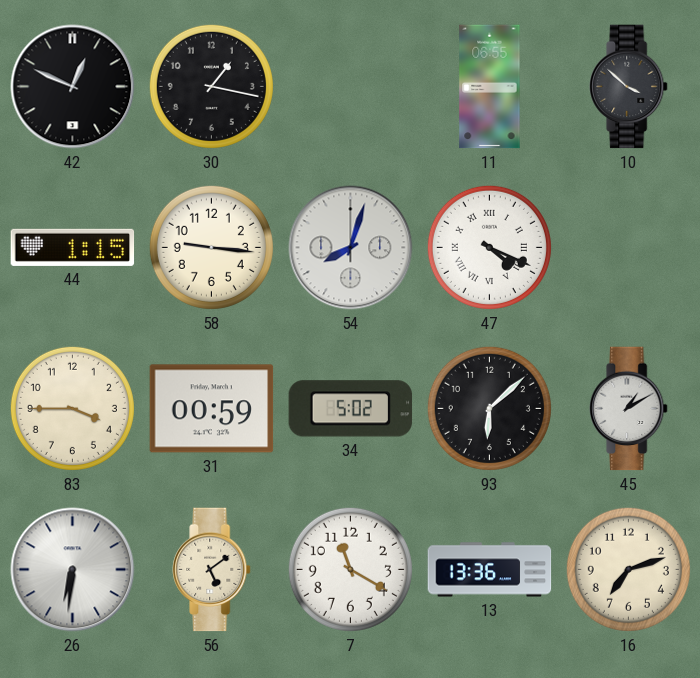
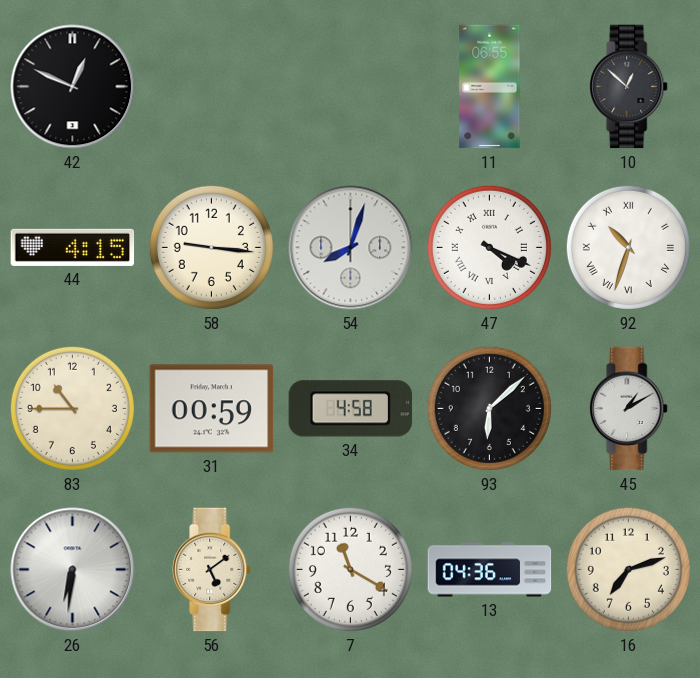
30: 1:17 -> none
10: 3:52 -> 12:52
44: 1:15 -> 4:15
92: none -> 10:33
83: 3:45 -> 10:45
34: 5:02 -> 4:58
13: 13:36 -> 04:36
